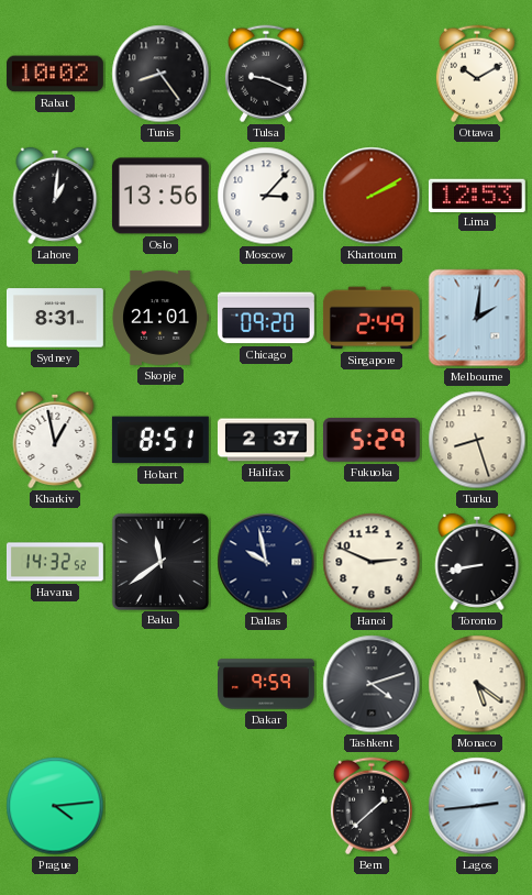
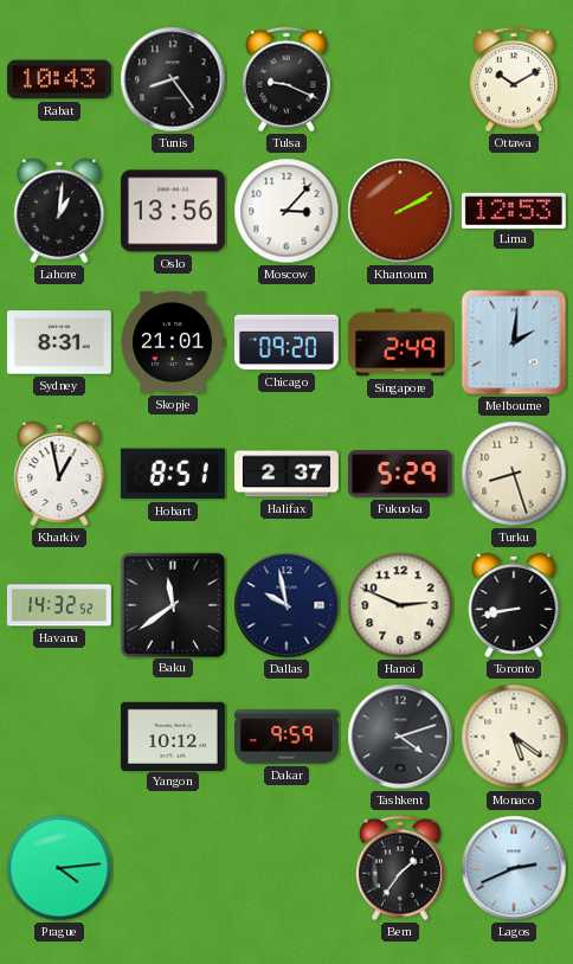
Rabat: 10:02 -> 10:43
Yangon: none -> 10:12
Bern: 1:38 -> 1:36
Lagos: 2:44 -> 2:41
